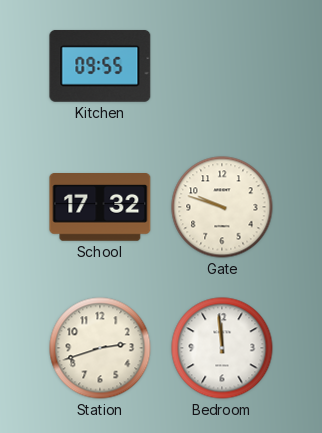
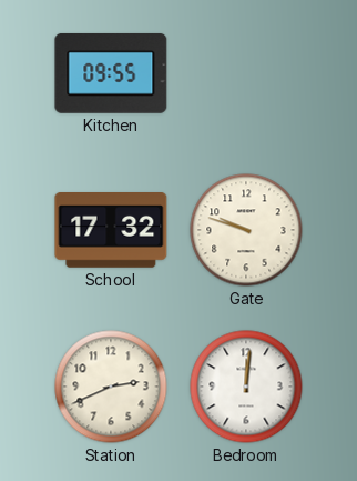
Station: 2:42 -> 2:41
Bedroom: 11:59 -> 12:01
